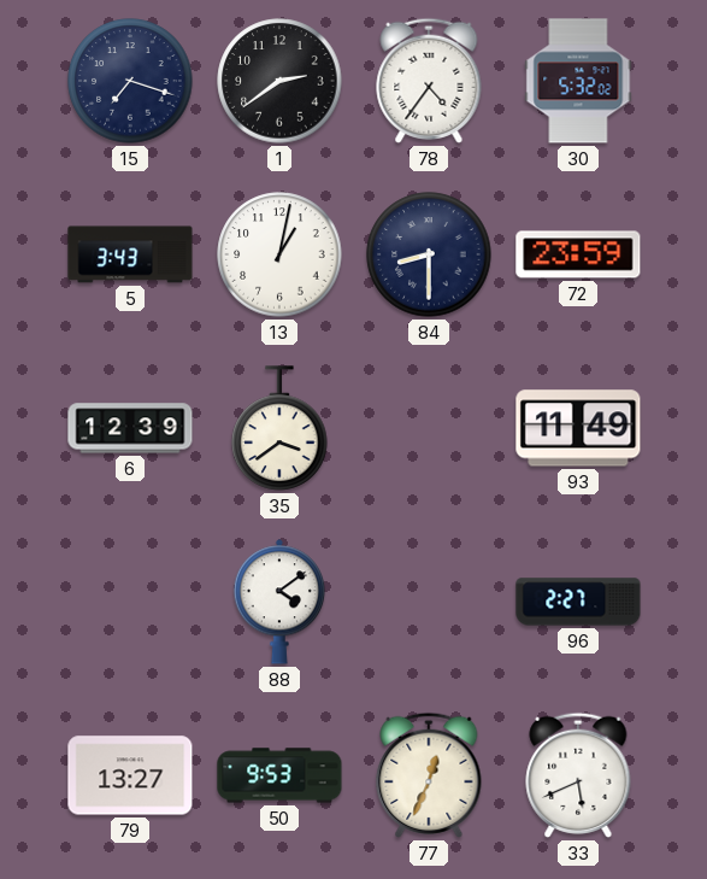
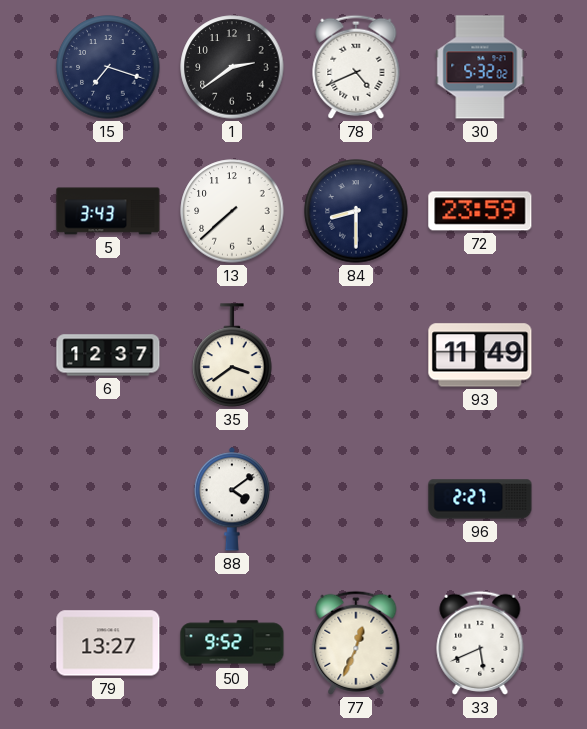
78: 4:36 -> 4:41
13: 1:02 -> 7:38
6: 12:39 -> 12:37
50: 9:53 -> 9:52
